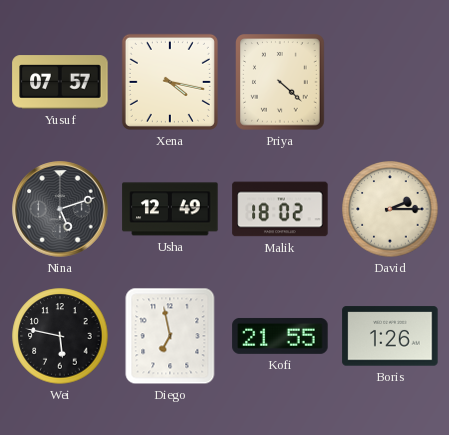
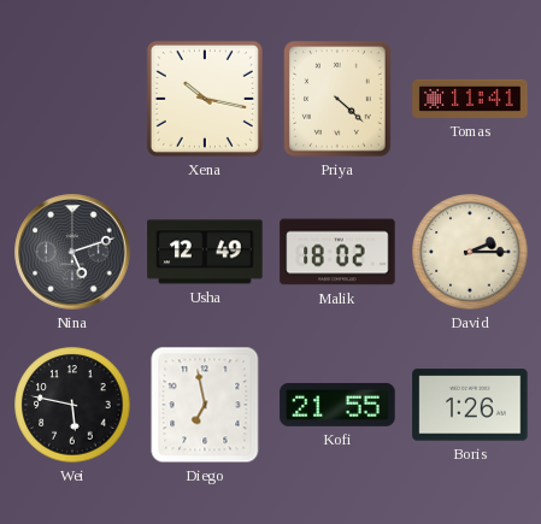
Yusuf: 07:57 -> none
Xena: 4:17 -> 10:17
Tomas: none -> 11:41
